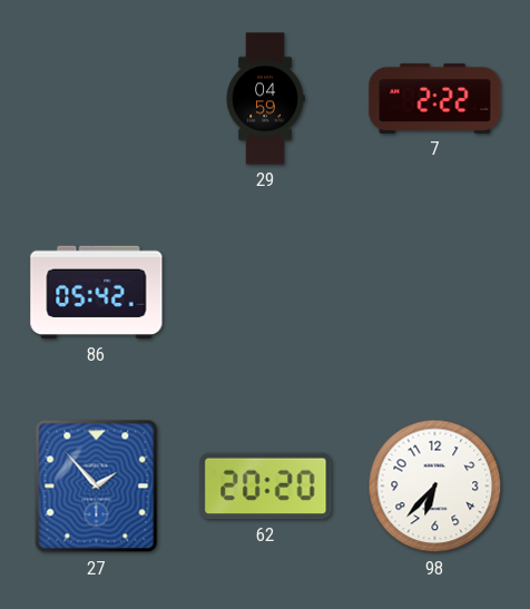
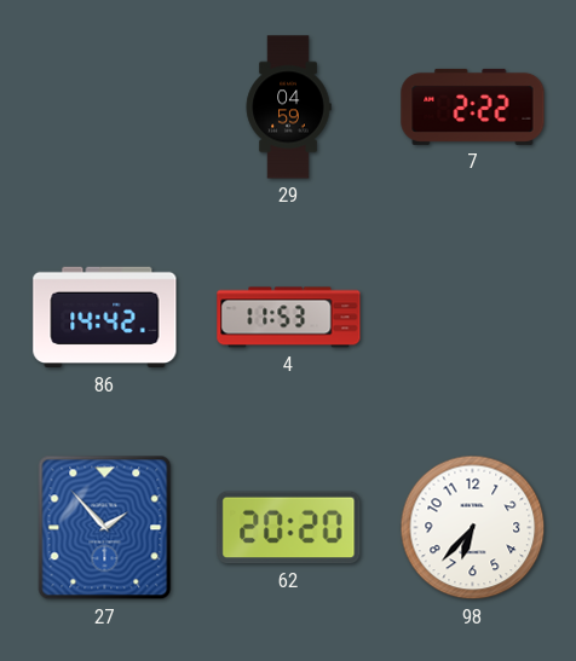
86: 05:42 -> 14:42
4: none -> 11:53
